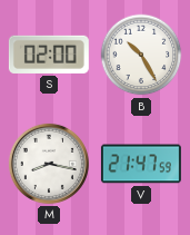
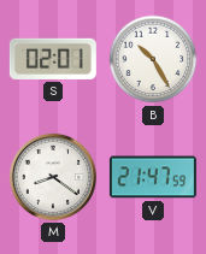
S: 02:00 -> 02:01
M: 8:17 -> 8:21
